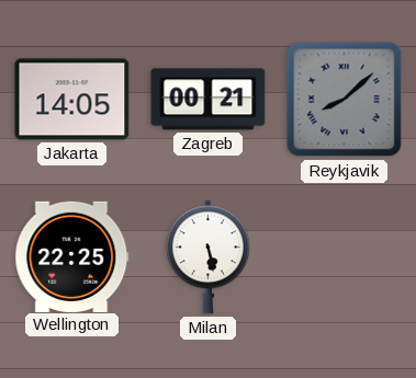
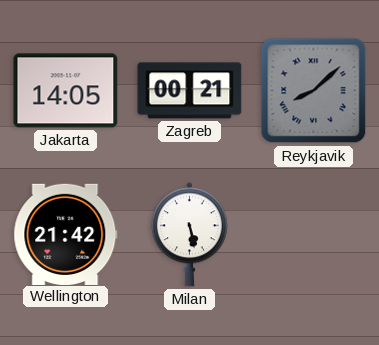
Wellington: 22:25 -> 21:42
